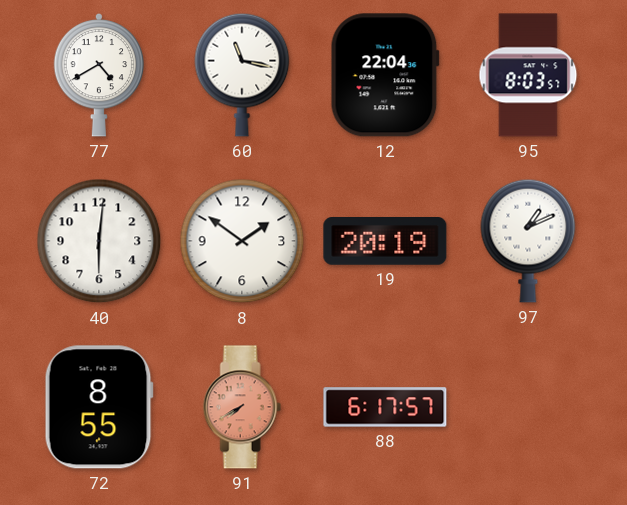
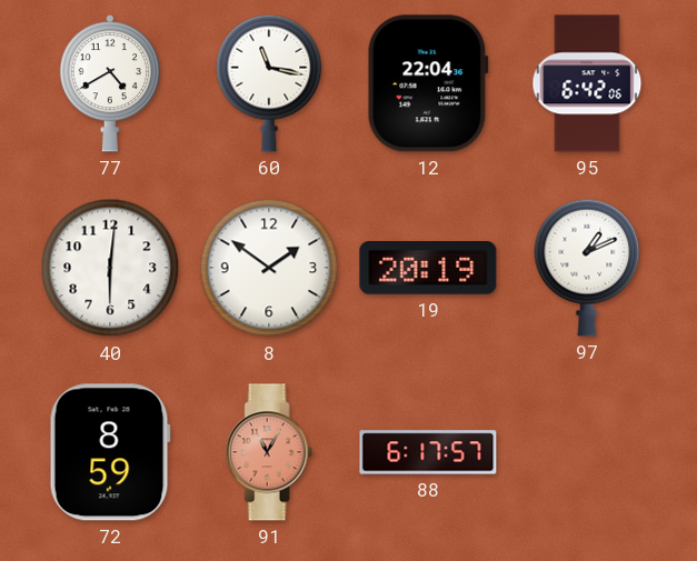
95: 8:03 -> 6:42
72: 8:55 -> 8:59
91: 7:40 -> 11:05
